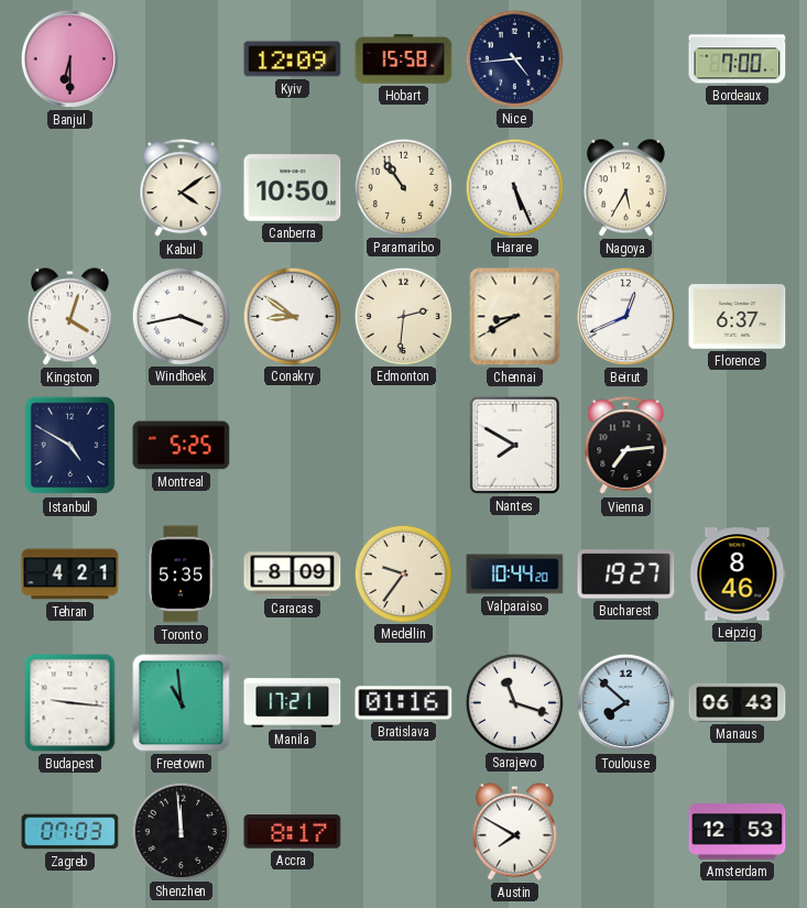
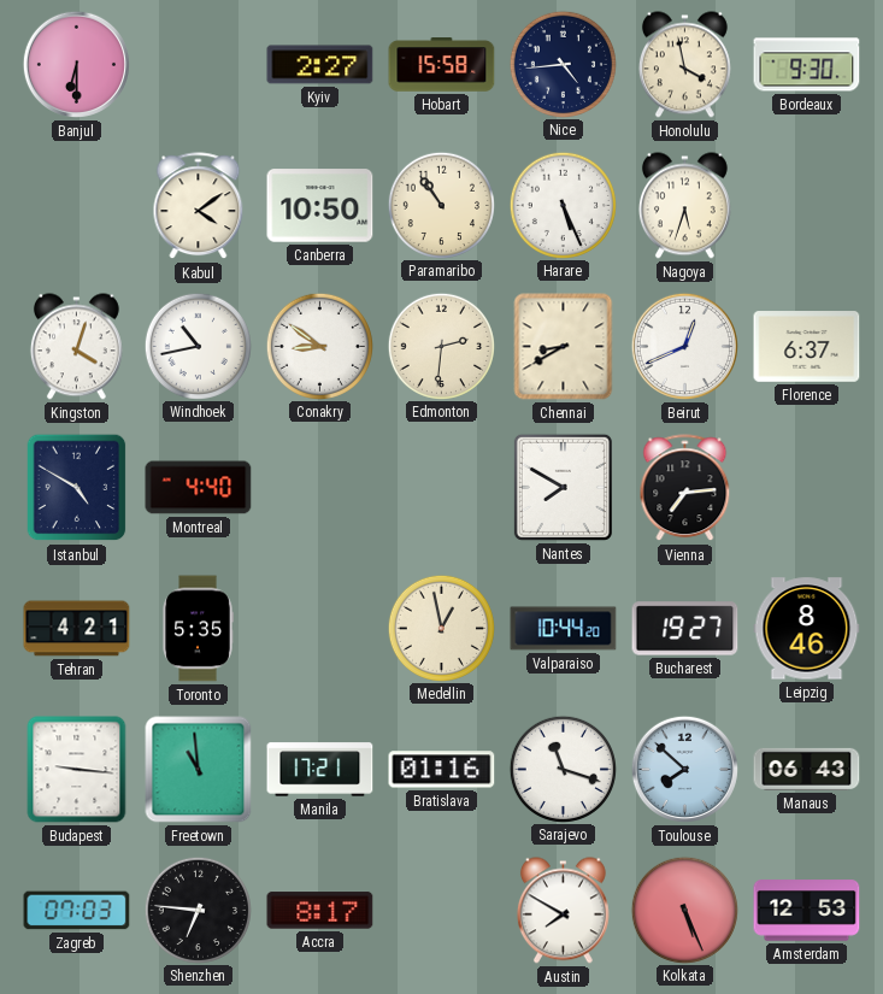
Kyiv: 12:09 -> 2:27
Honolulu: none -> 3:58
Bordeaux: 7:00 -> 9:30
Nagoya: 5:35 -> 5:33
Windhoek: 3:43 -> 10:43
Montreal: 5:25 -> 4:40
Caracas: 8:09 -> none
Medellin: 9:36 -> 12:58
Shenzhen: 11:59 -> 6:46
Kolkata: none -> 5:26
